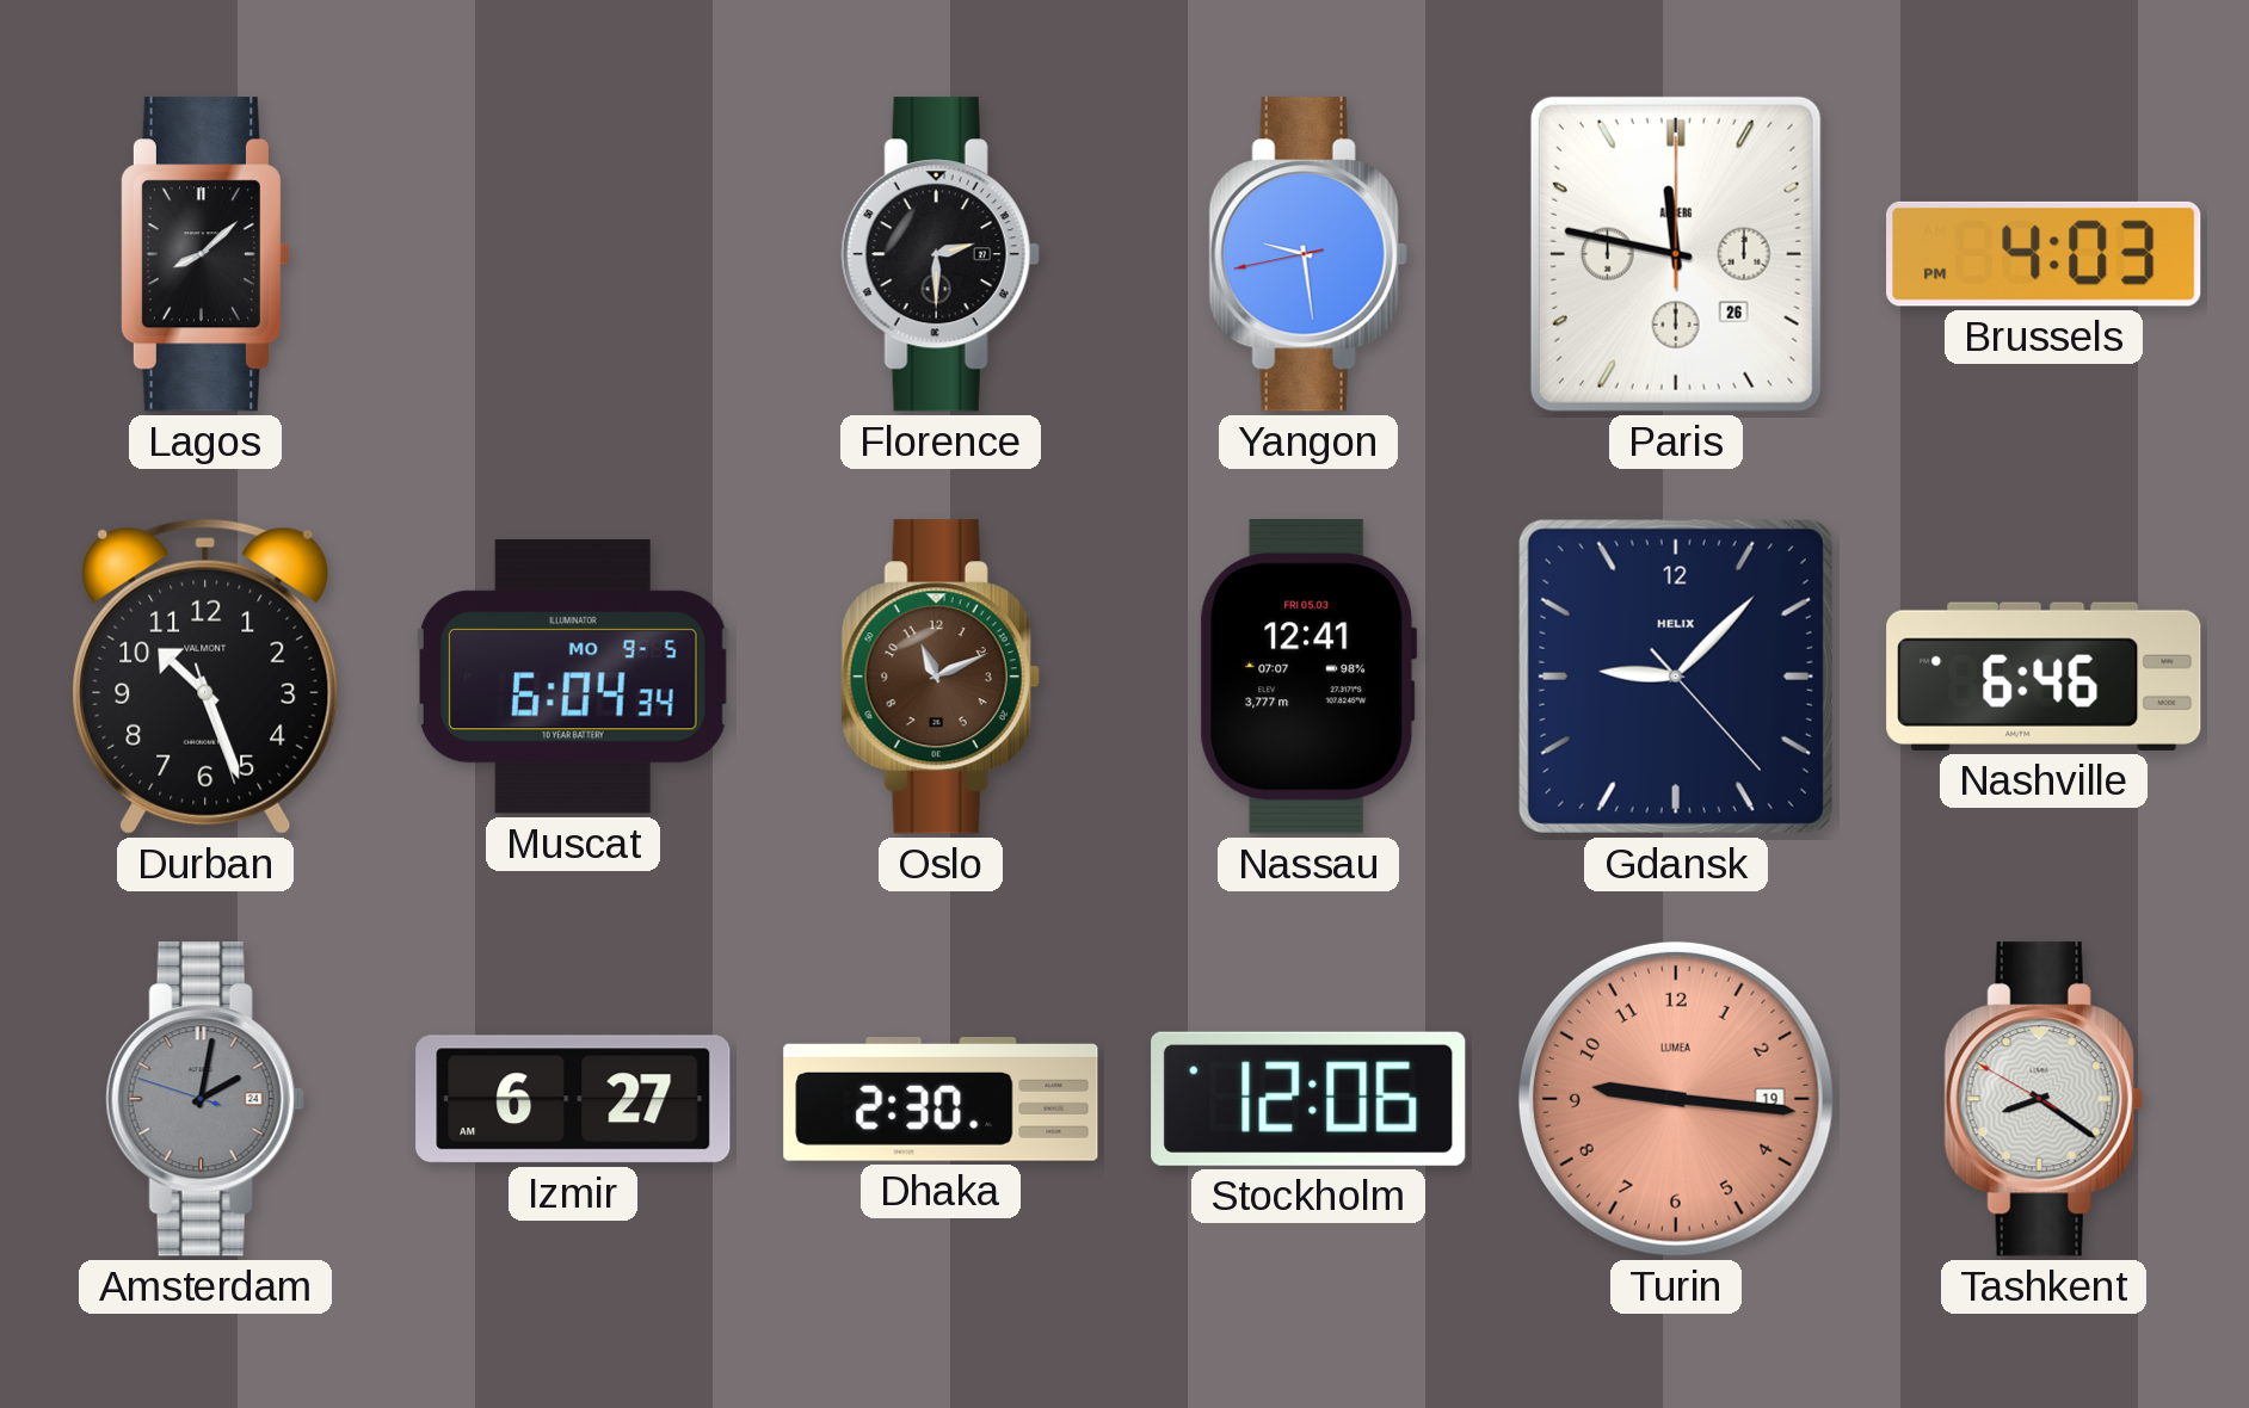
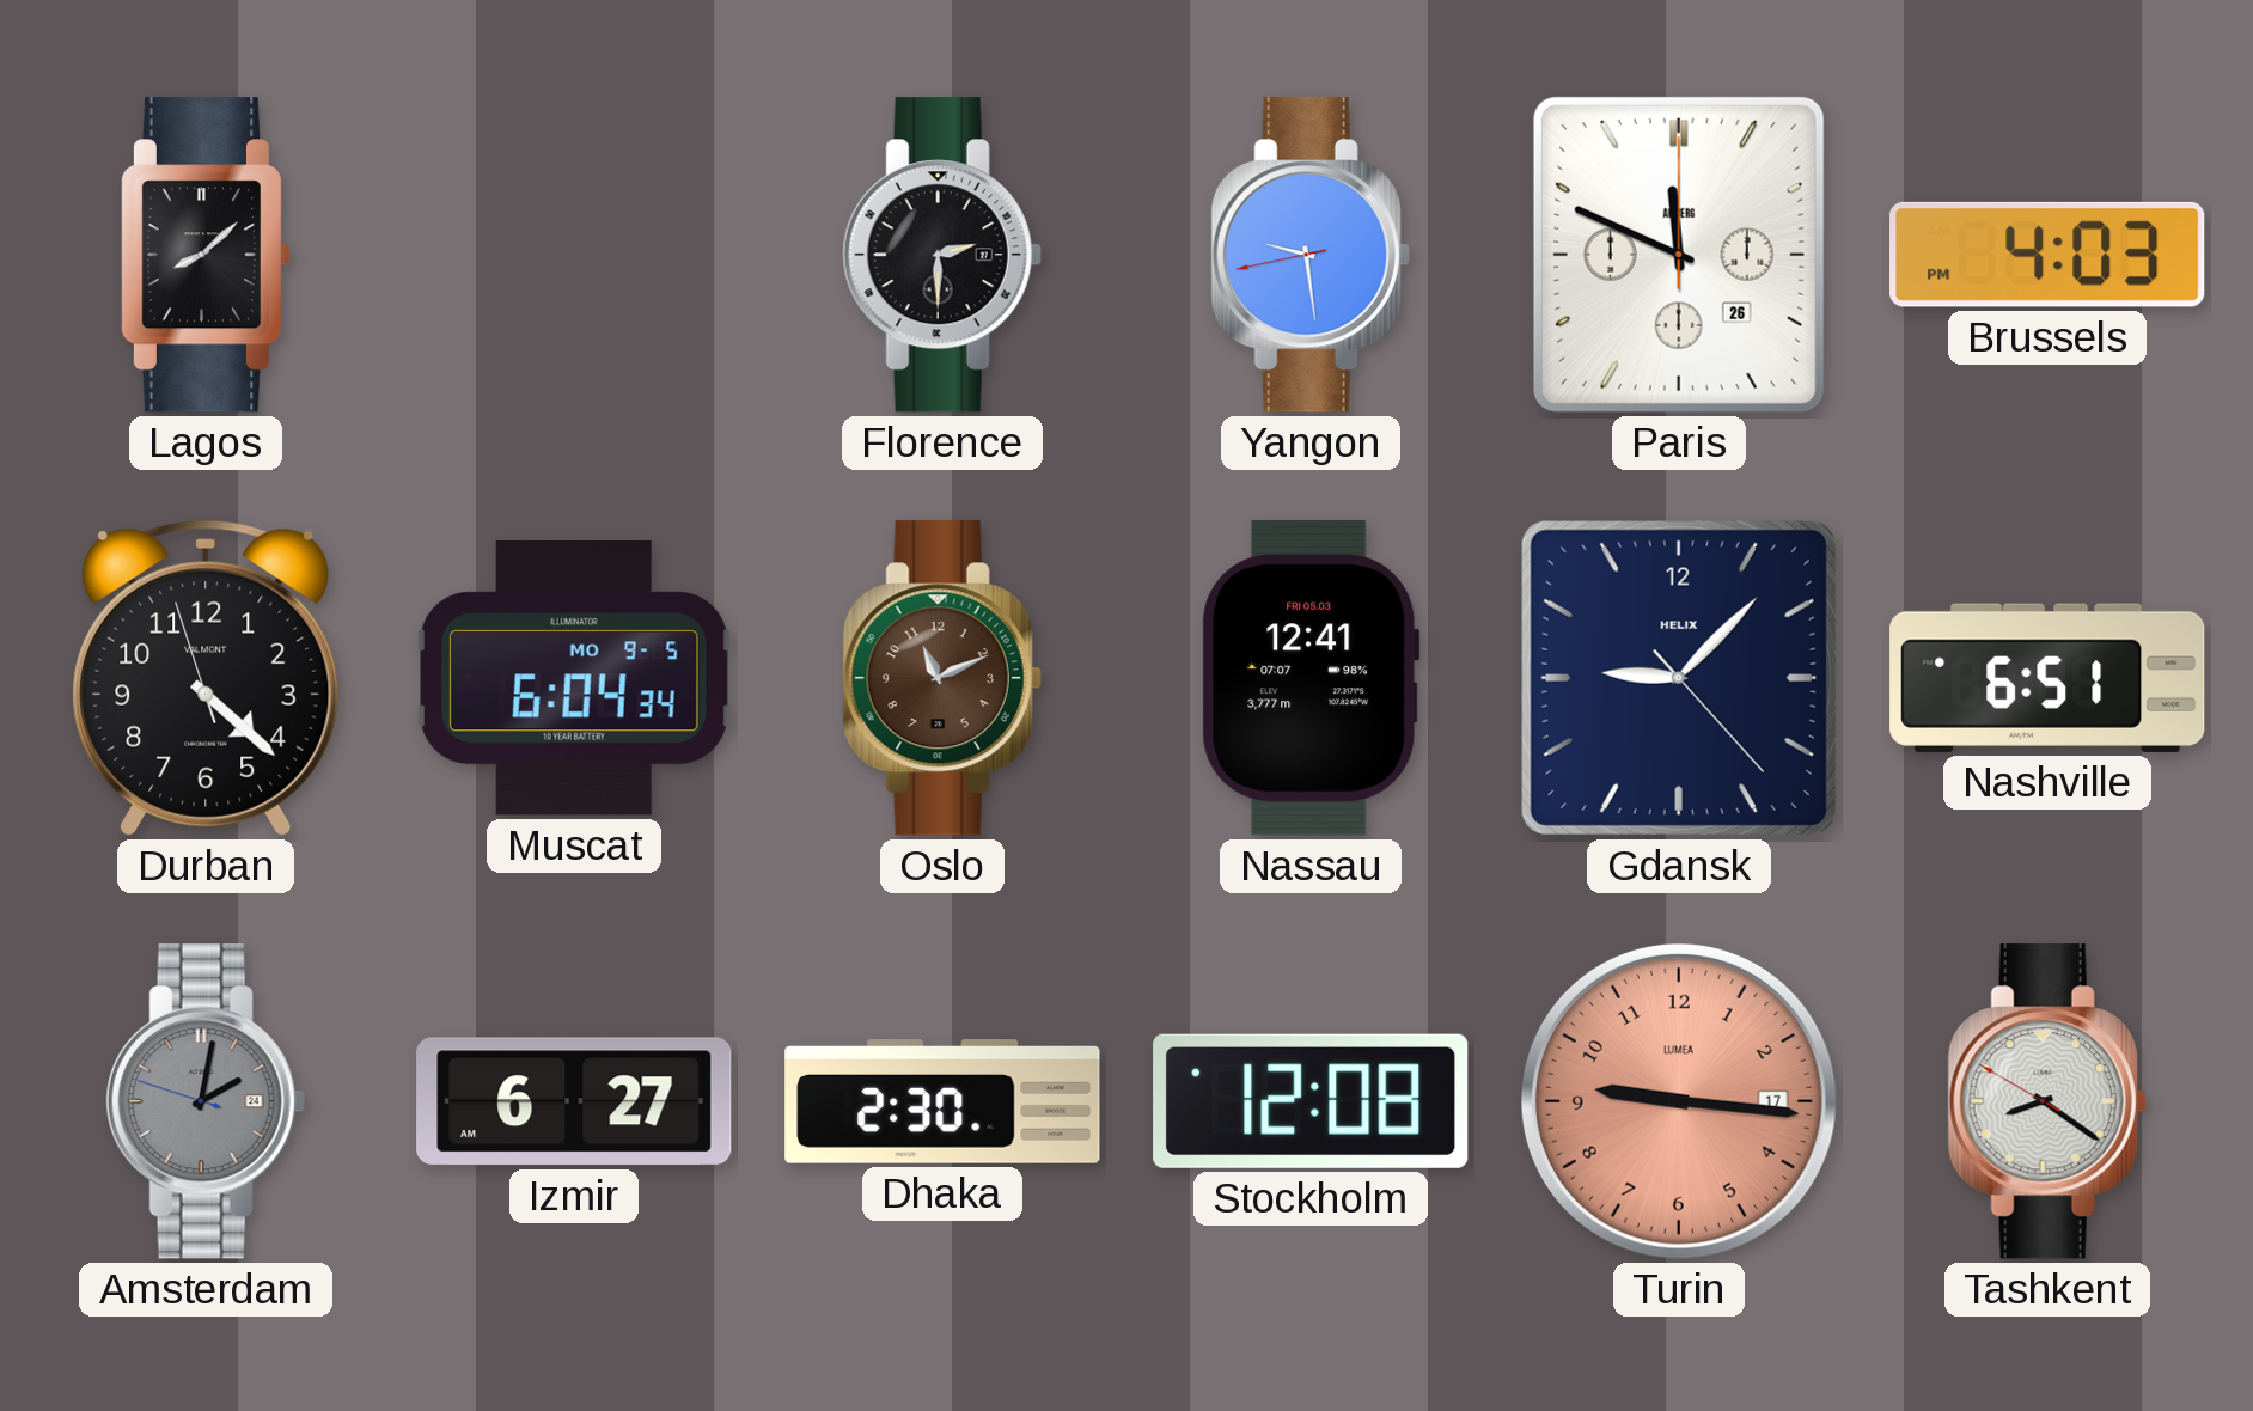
Paris: 11:47 -> 11:49
Durban: 10:26 -> 4:21
Nashville: 6:46 -> 6:51
Stockholm: 12:06 -> 12:08
Turin date: 19 -> 17
